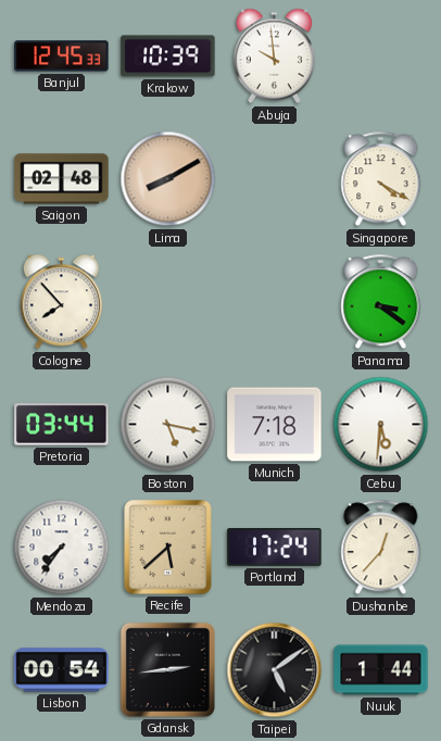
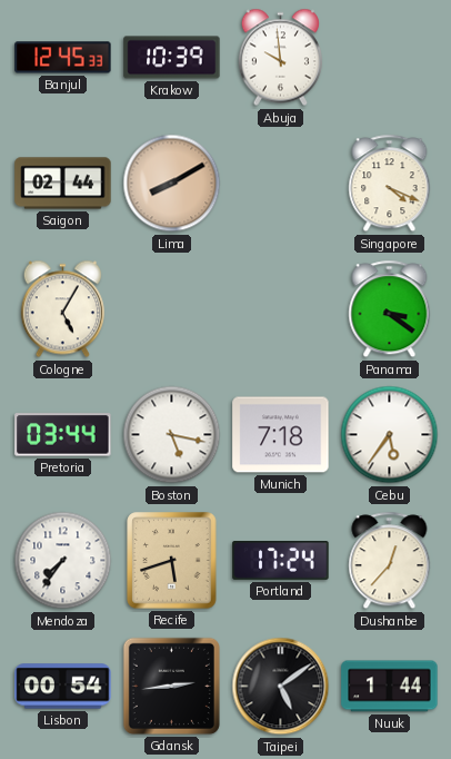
Saigon: 02:48 -> 02:44
Singapore: 4:20 -> 4:19
Cologne: 7:53 -> 5:05
Cebu: 5:31 -> 5:36
Recife: 5:38 -> 5:42
